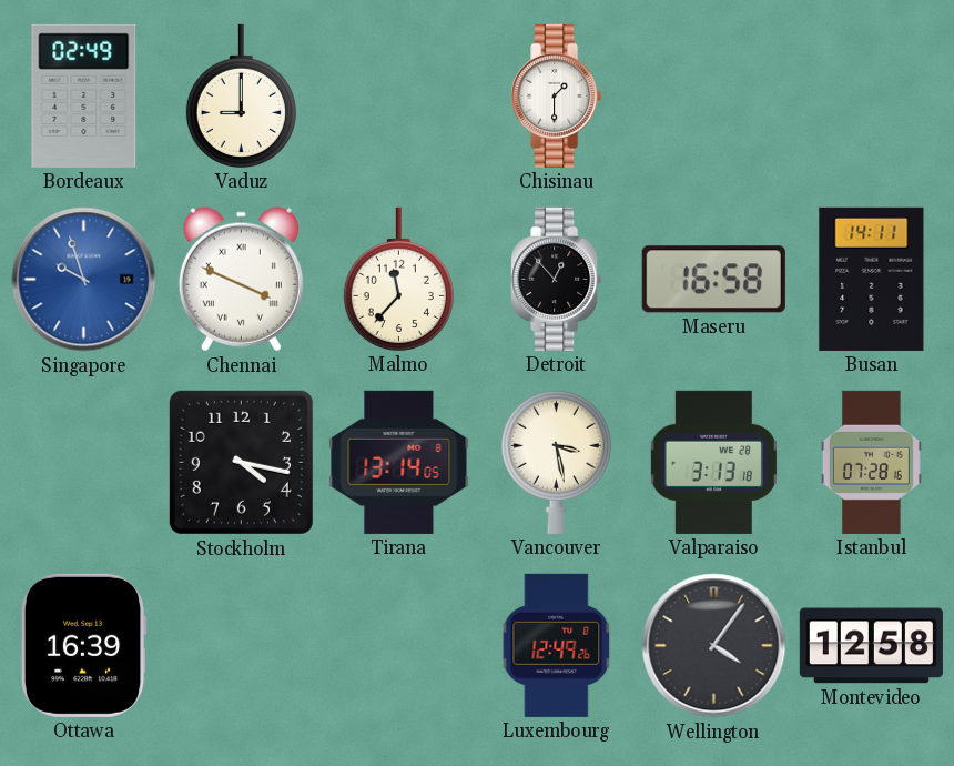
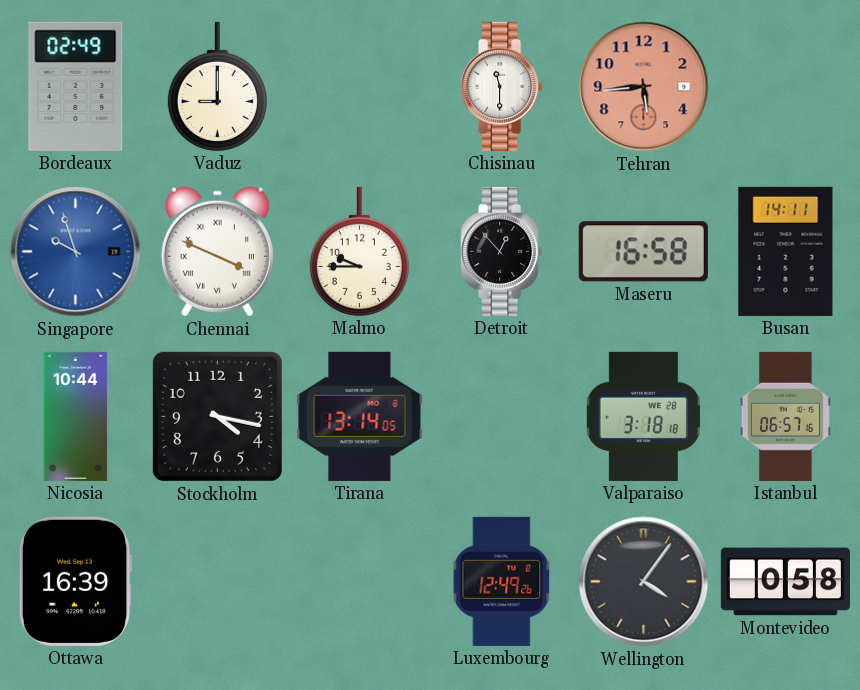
Chisinau: 1:30 -> 11:30
Tehran: none -> 5:44
Malmo: 11:37 -> 9:45
Nicosia: none -> 10:44
Vancouver: 3:28 -> none
Valparaiso: 3:13 -> 3:18
Istanbul: 07:28 -> 06:57
Montevideo: 12:58 -> 0:58
